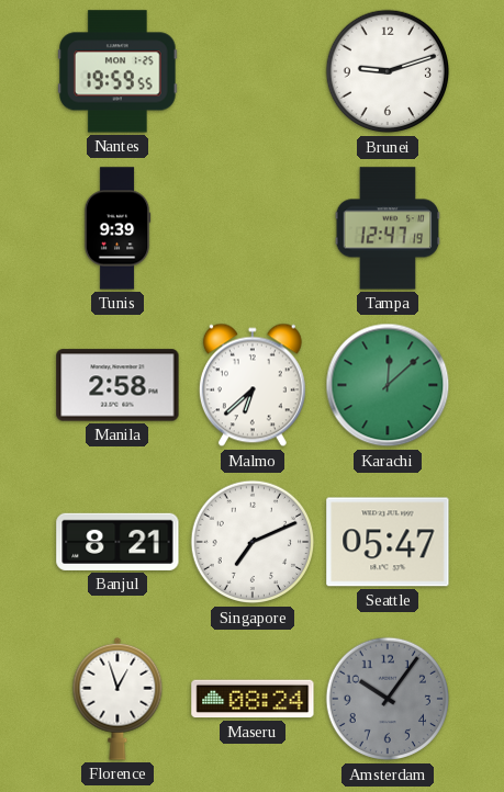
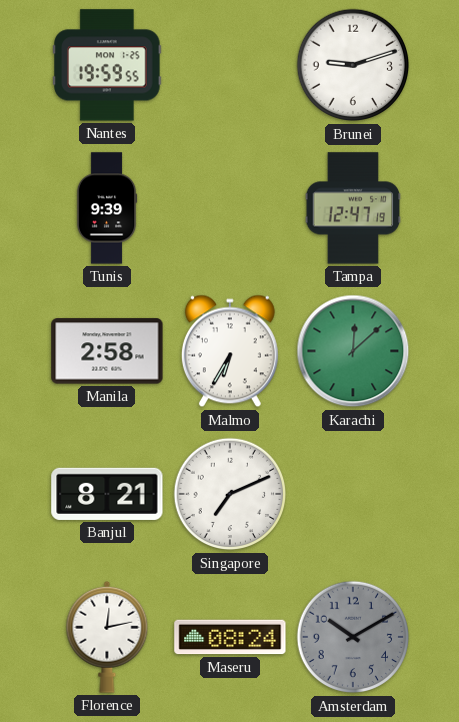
Malmo: 6:38 -> 6:35
Seattle: 05:47 -> none
Florence: 12:57 -> 12:13
Amsterdam: 10:06 -> 10:10
